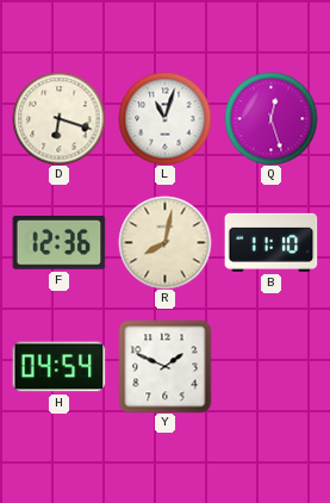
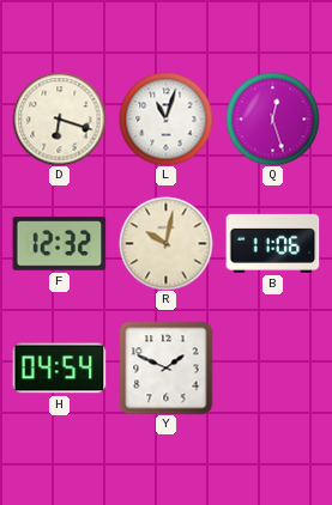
F: 12:36 -> 12:32
R: 8:02 -> 10:02
B: 11:10 -> 11:06
